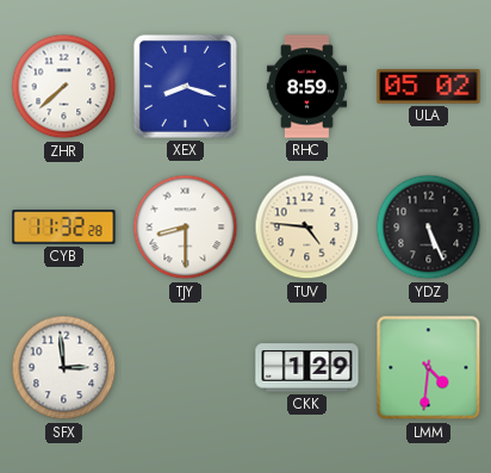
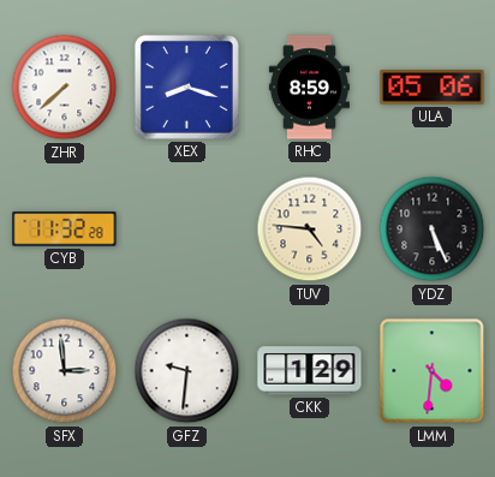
ULA: 05:02 -> 05:06
TJY: 8:30 -> none
GFZ: none -> 9:31
